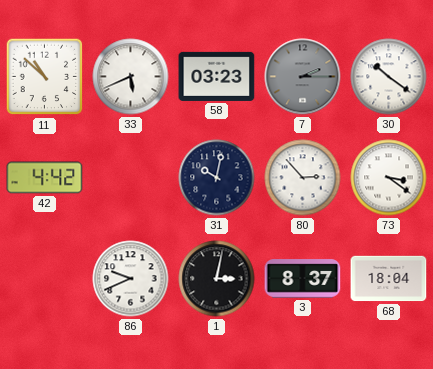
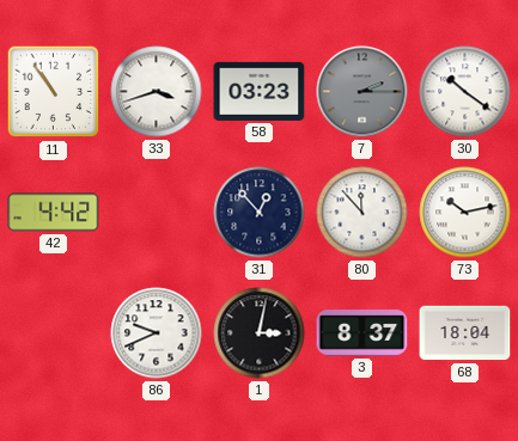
11: 10:52 -> 10:54
33: 5:41 -> 3:42
31: 10:02 -> 12:53
80: 2:53 -> 11:53
73: 3:21 -> 10:13
